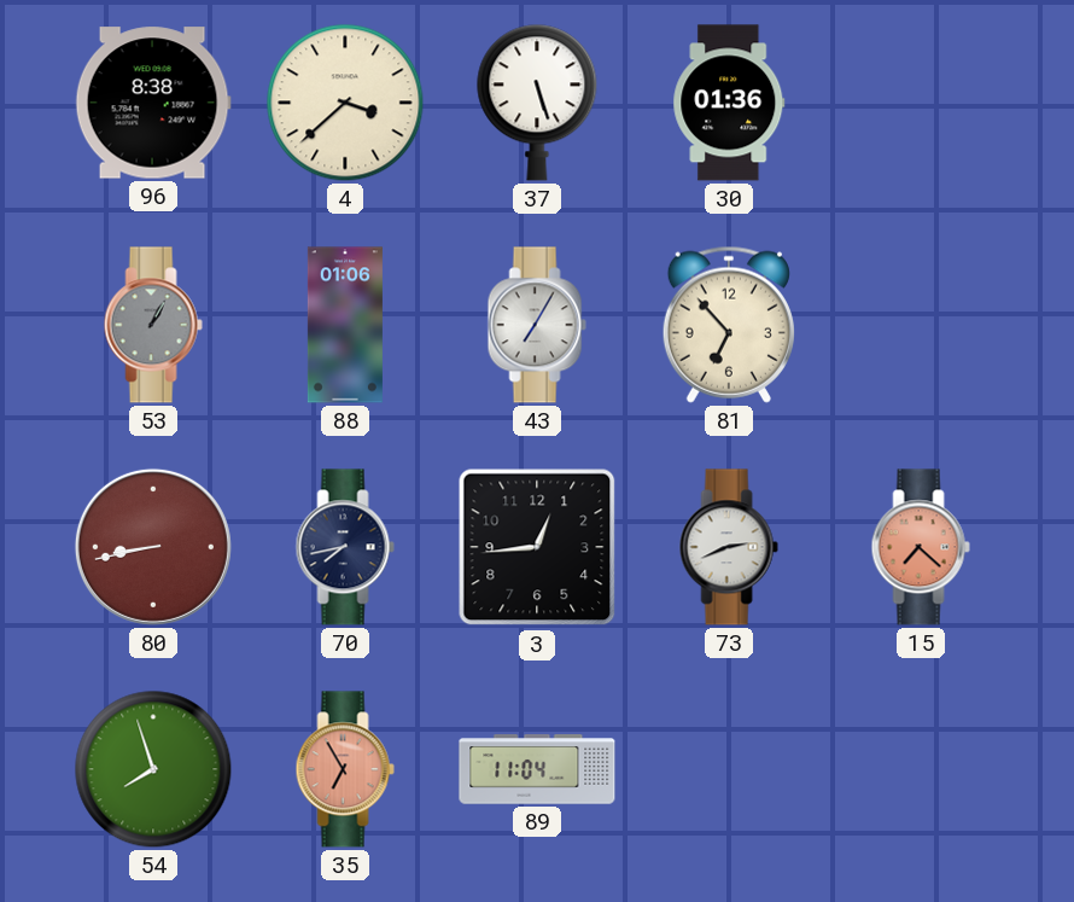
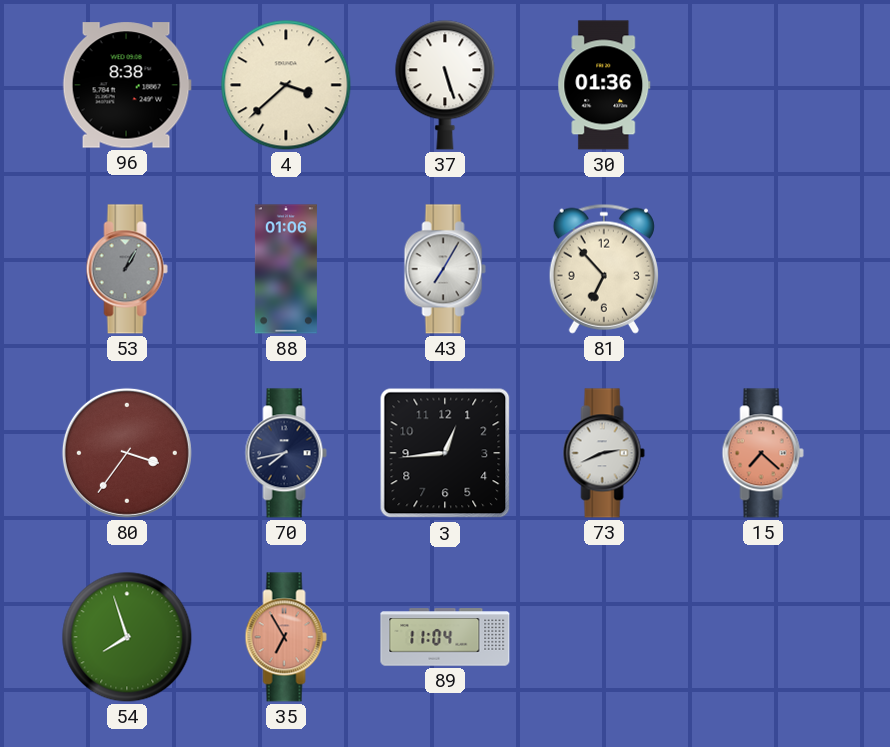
80: 8:43 -> 3:36
